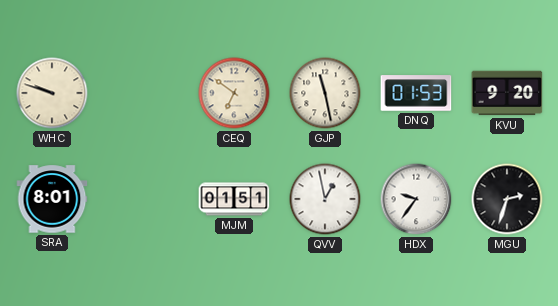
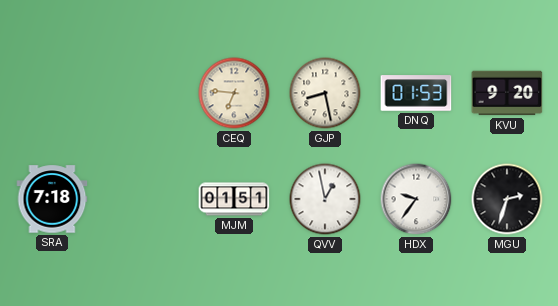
WHC: 9:48 -> none
CEQ: 6:51 -> 6:46
GJP: 11:28 -> 8:28
SRA: 8:01 -> 7:18
